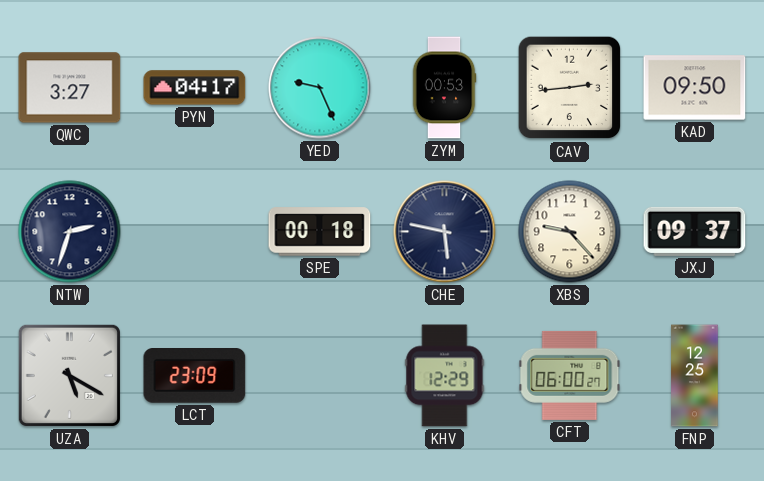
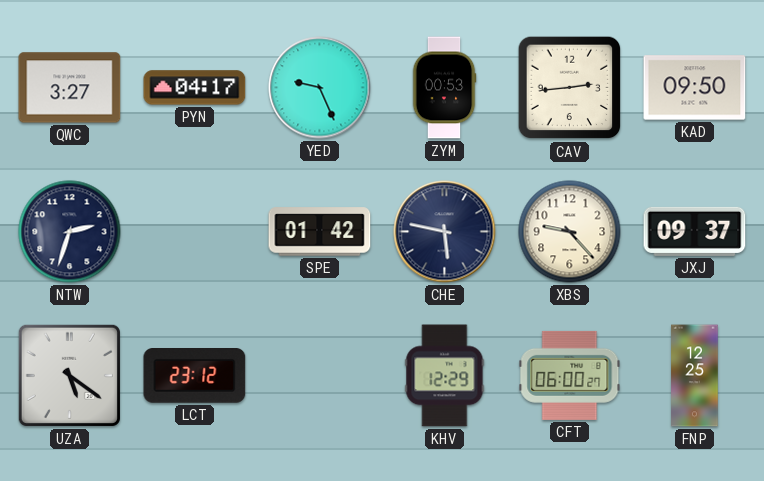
SPE: 00:18 -> 01:42
UZA: 5:20 -> 5:21
LCT: 23:09 -> 23:12
